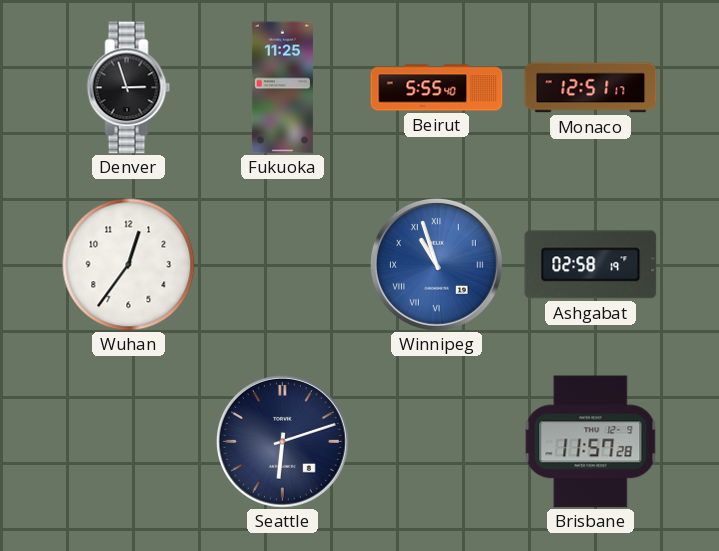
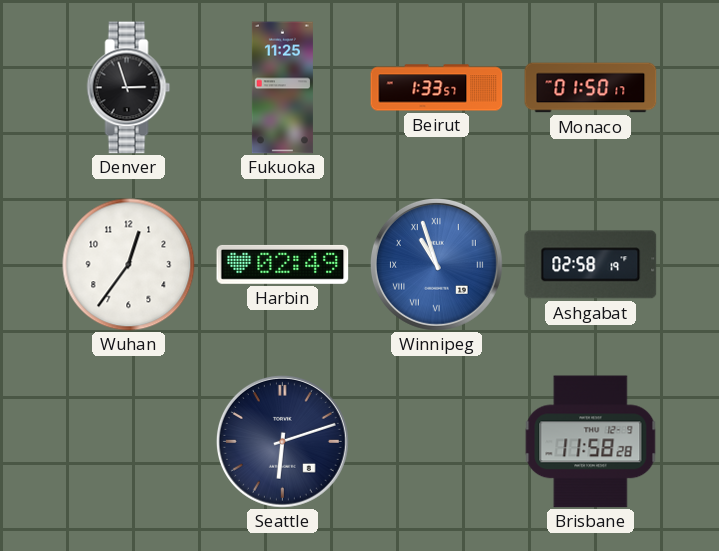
Beirut: 5:55 -> 1:33
Monaco: 12:51 -> 01:50
Harbin: none -> 02:49
Brisbane: 11:57 -> 11:58
